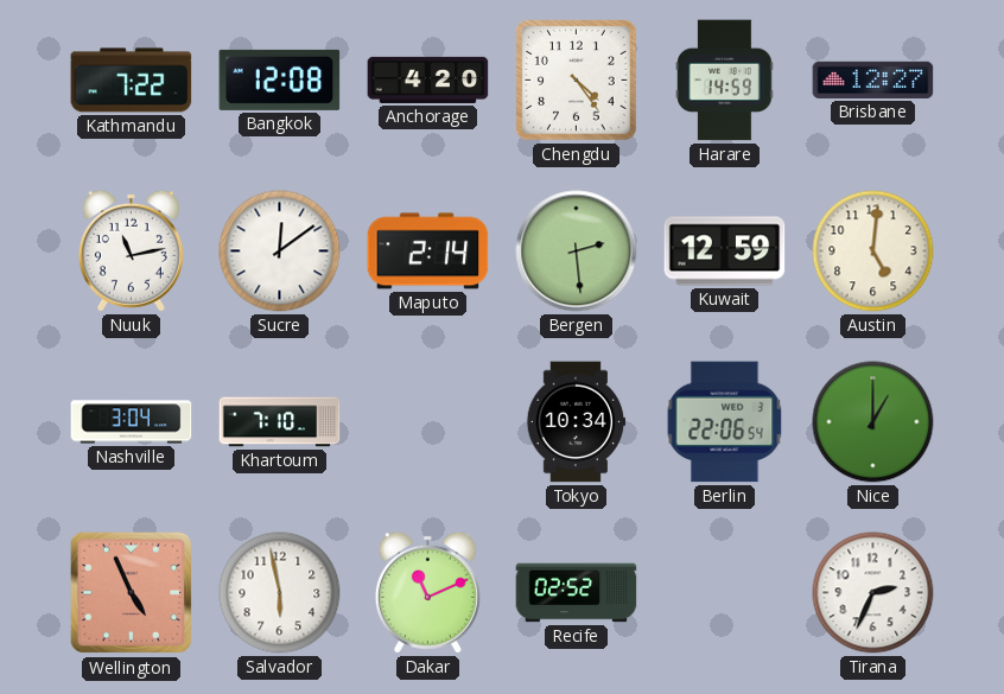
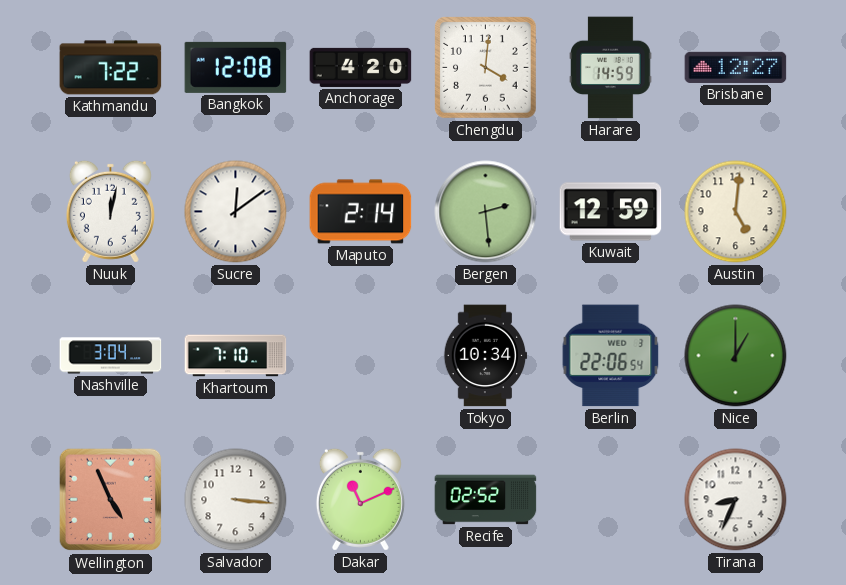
Chengdu: 4:24 -> 4:01
Nuuk: 11:13 -> 12:02
Salvador: 5:58 -> 3:16
Tirana: 2:34 -> 8:34
